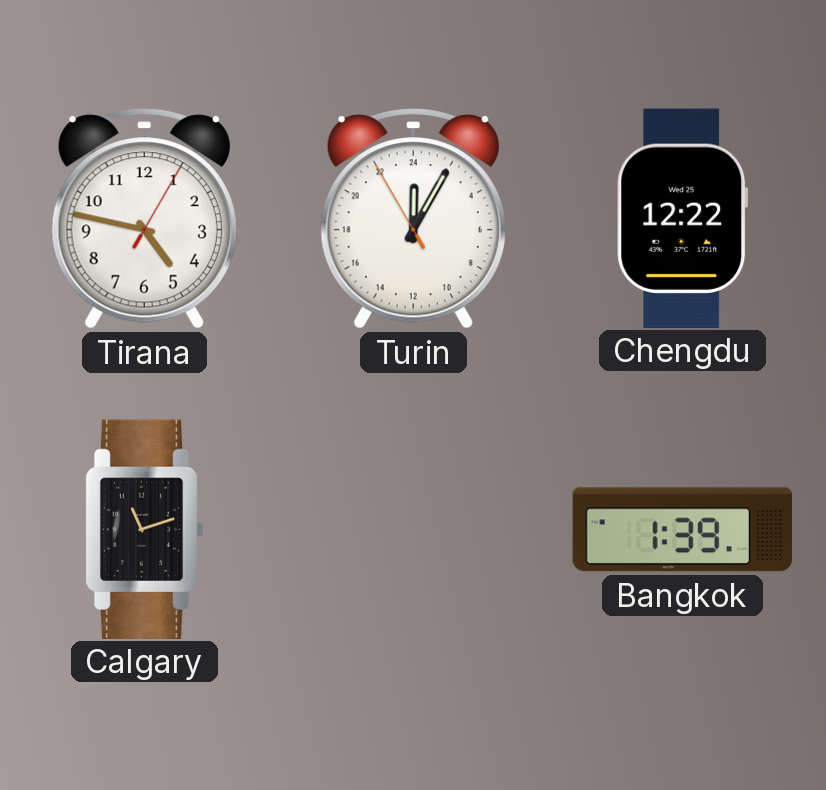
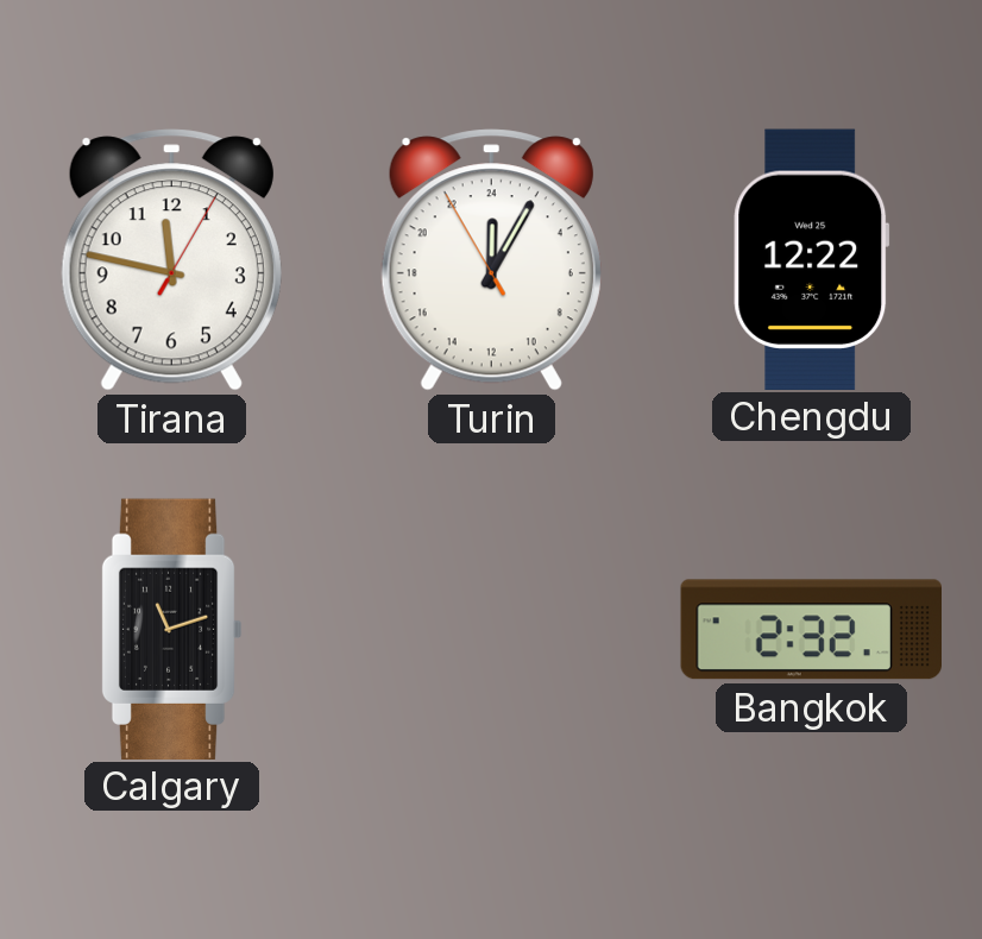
Tirana: 4:47 -> 11:47
Bangkok: 1:39 -> 2:32
